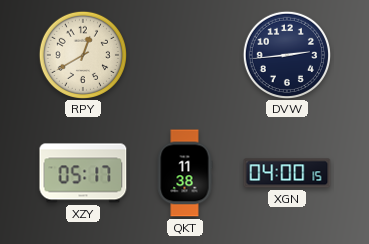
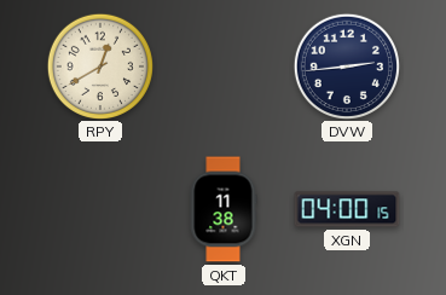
XZY: 05:17 -> none
